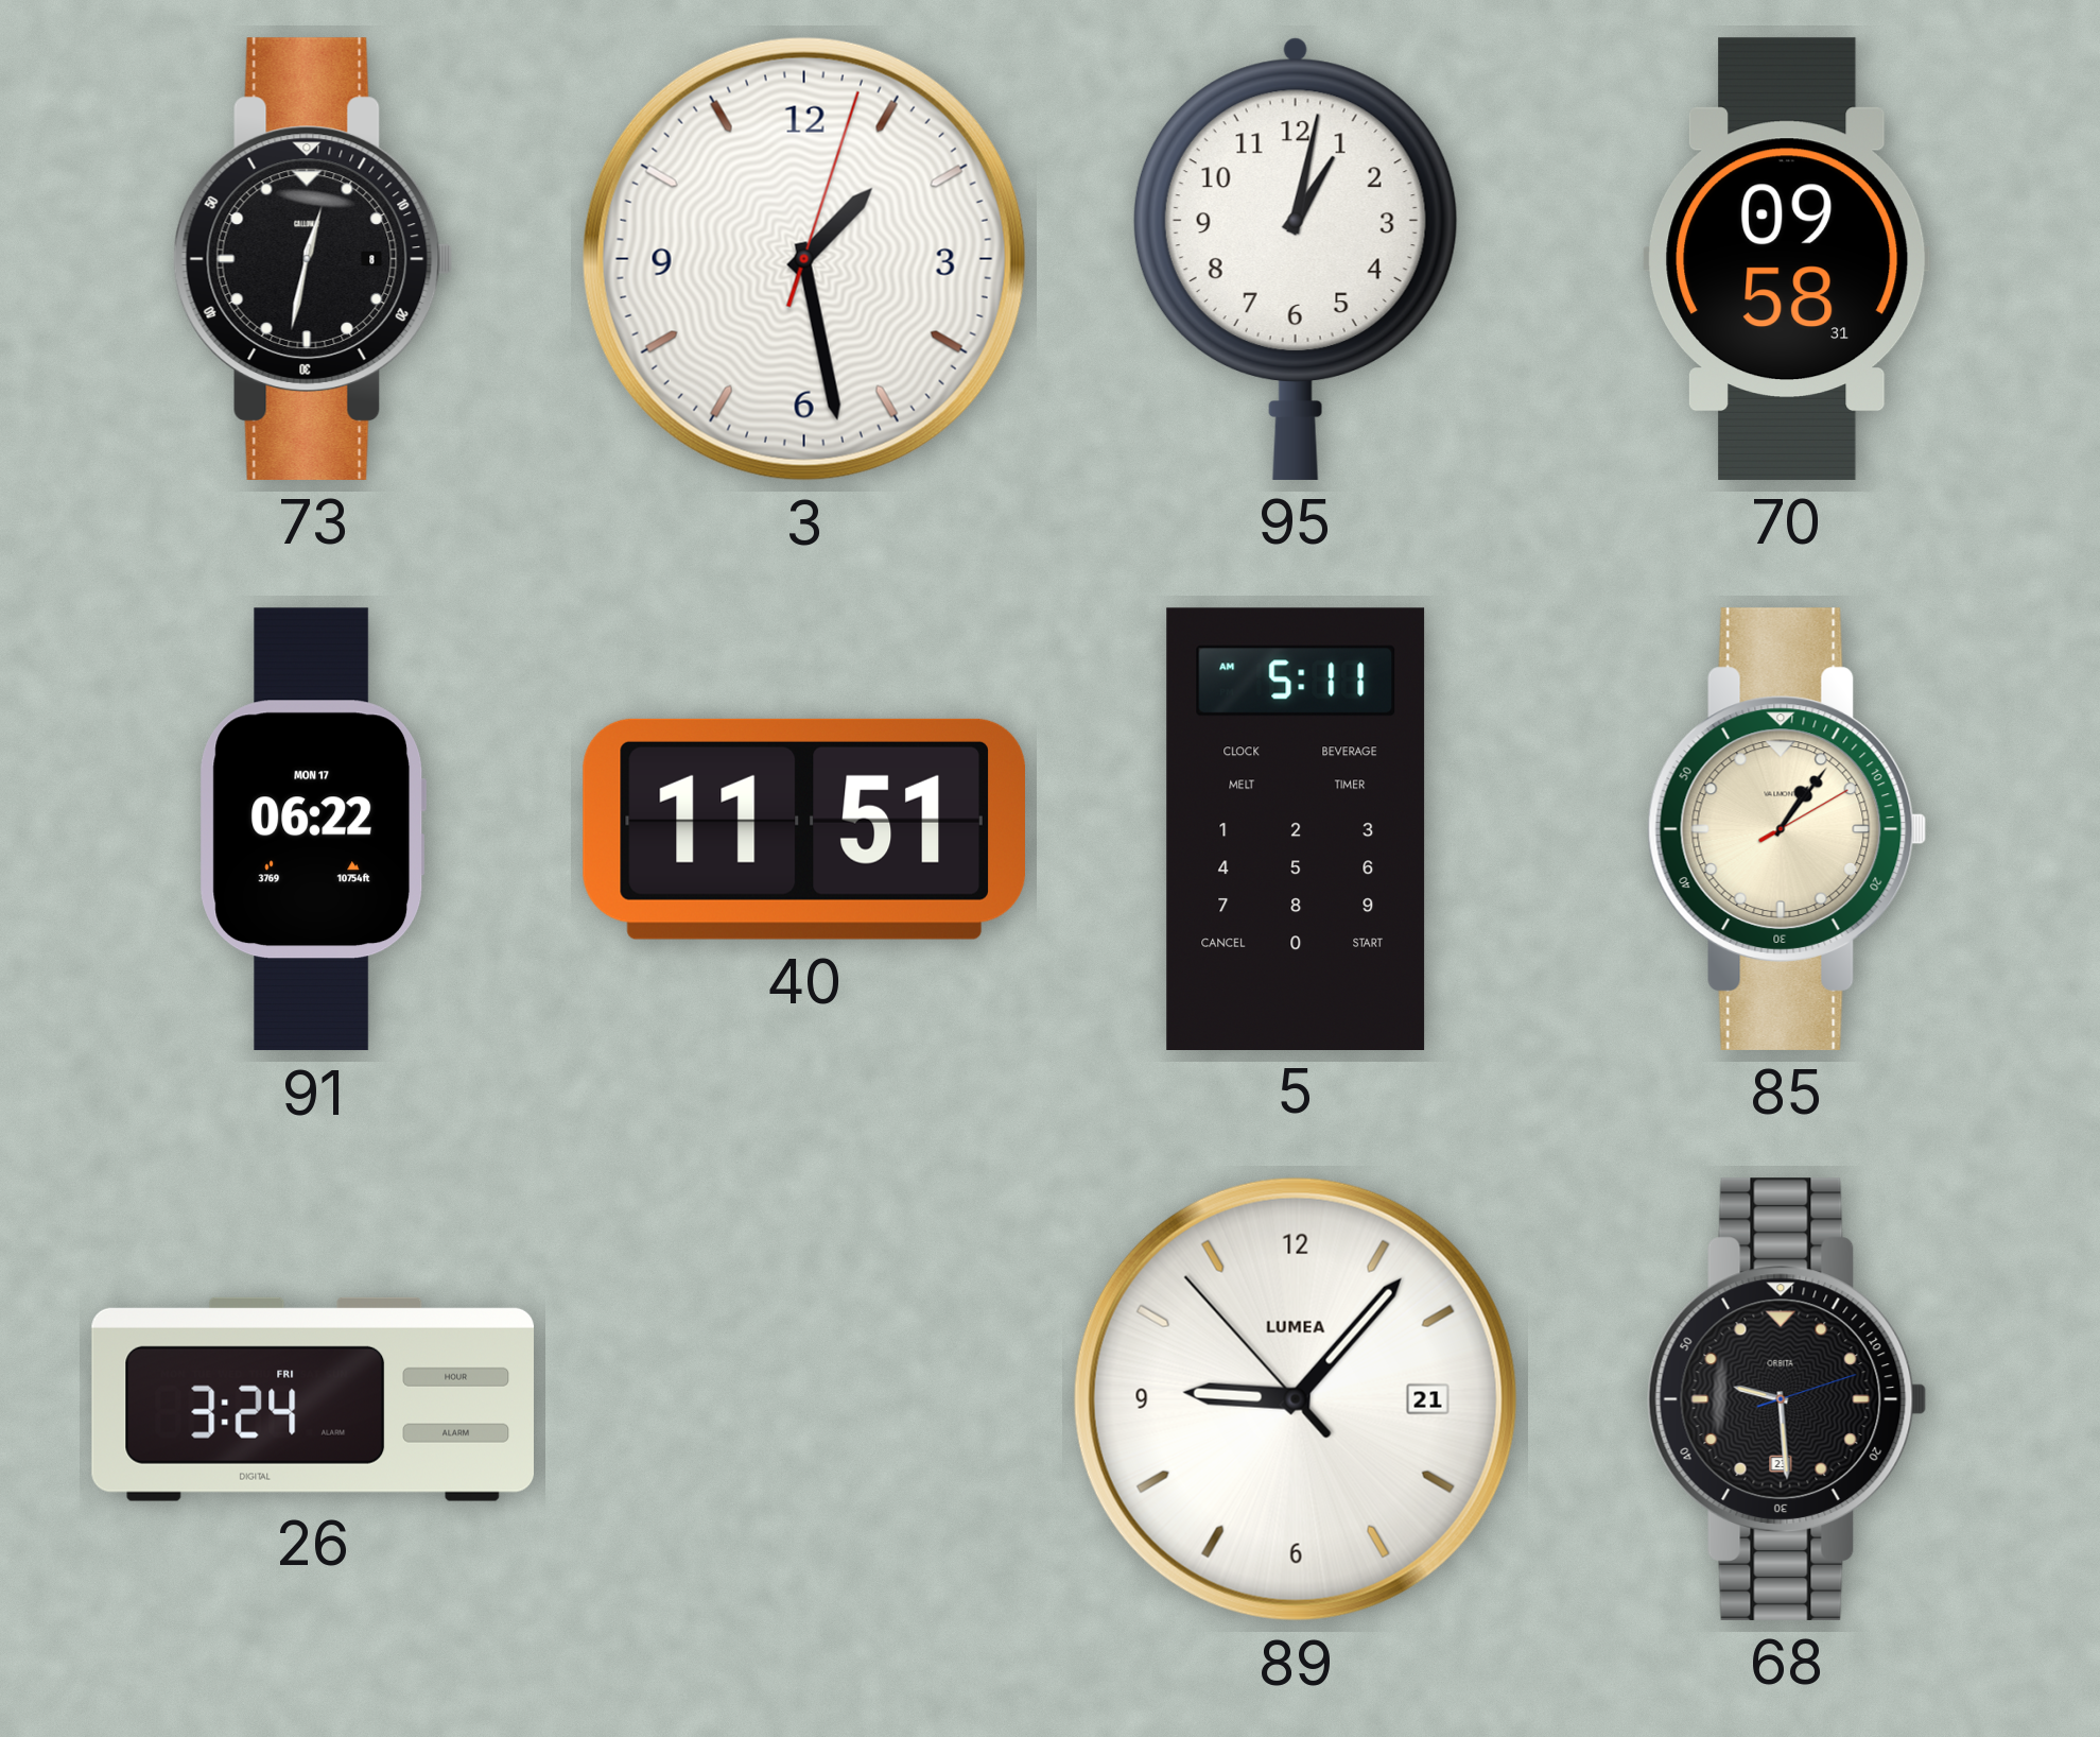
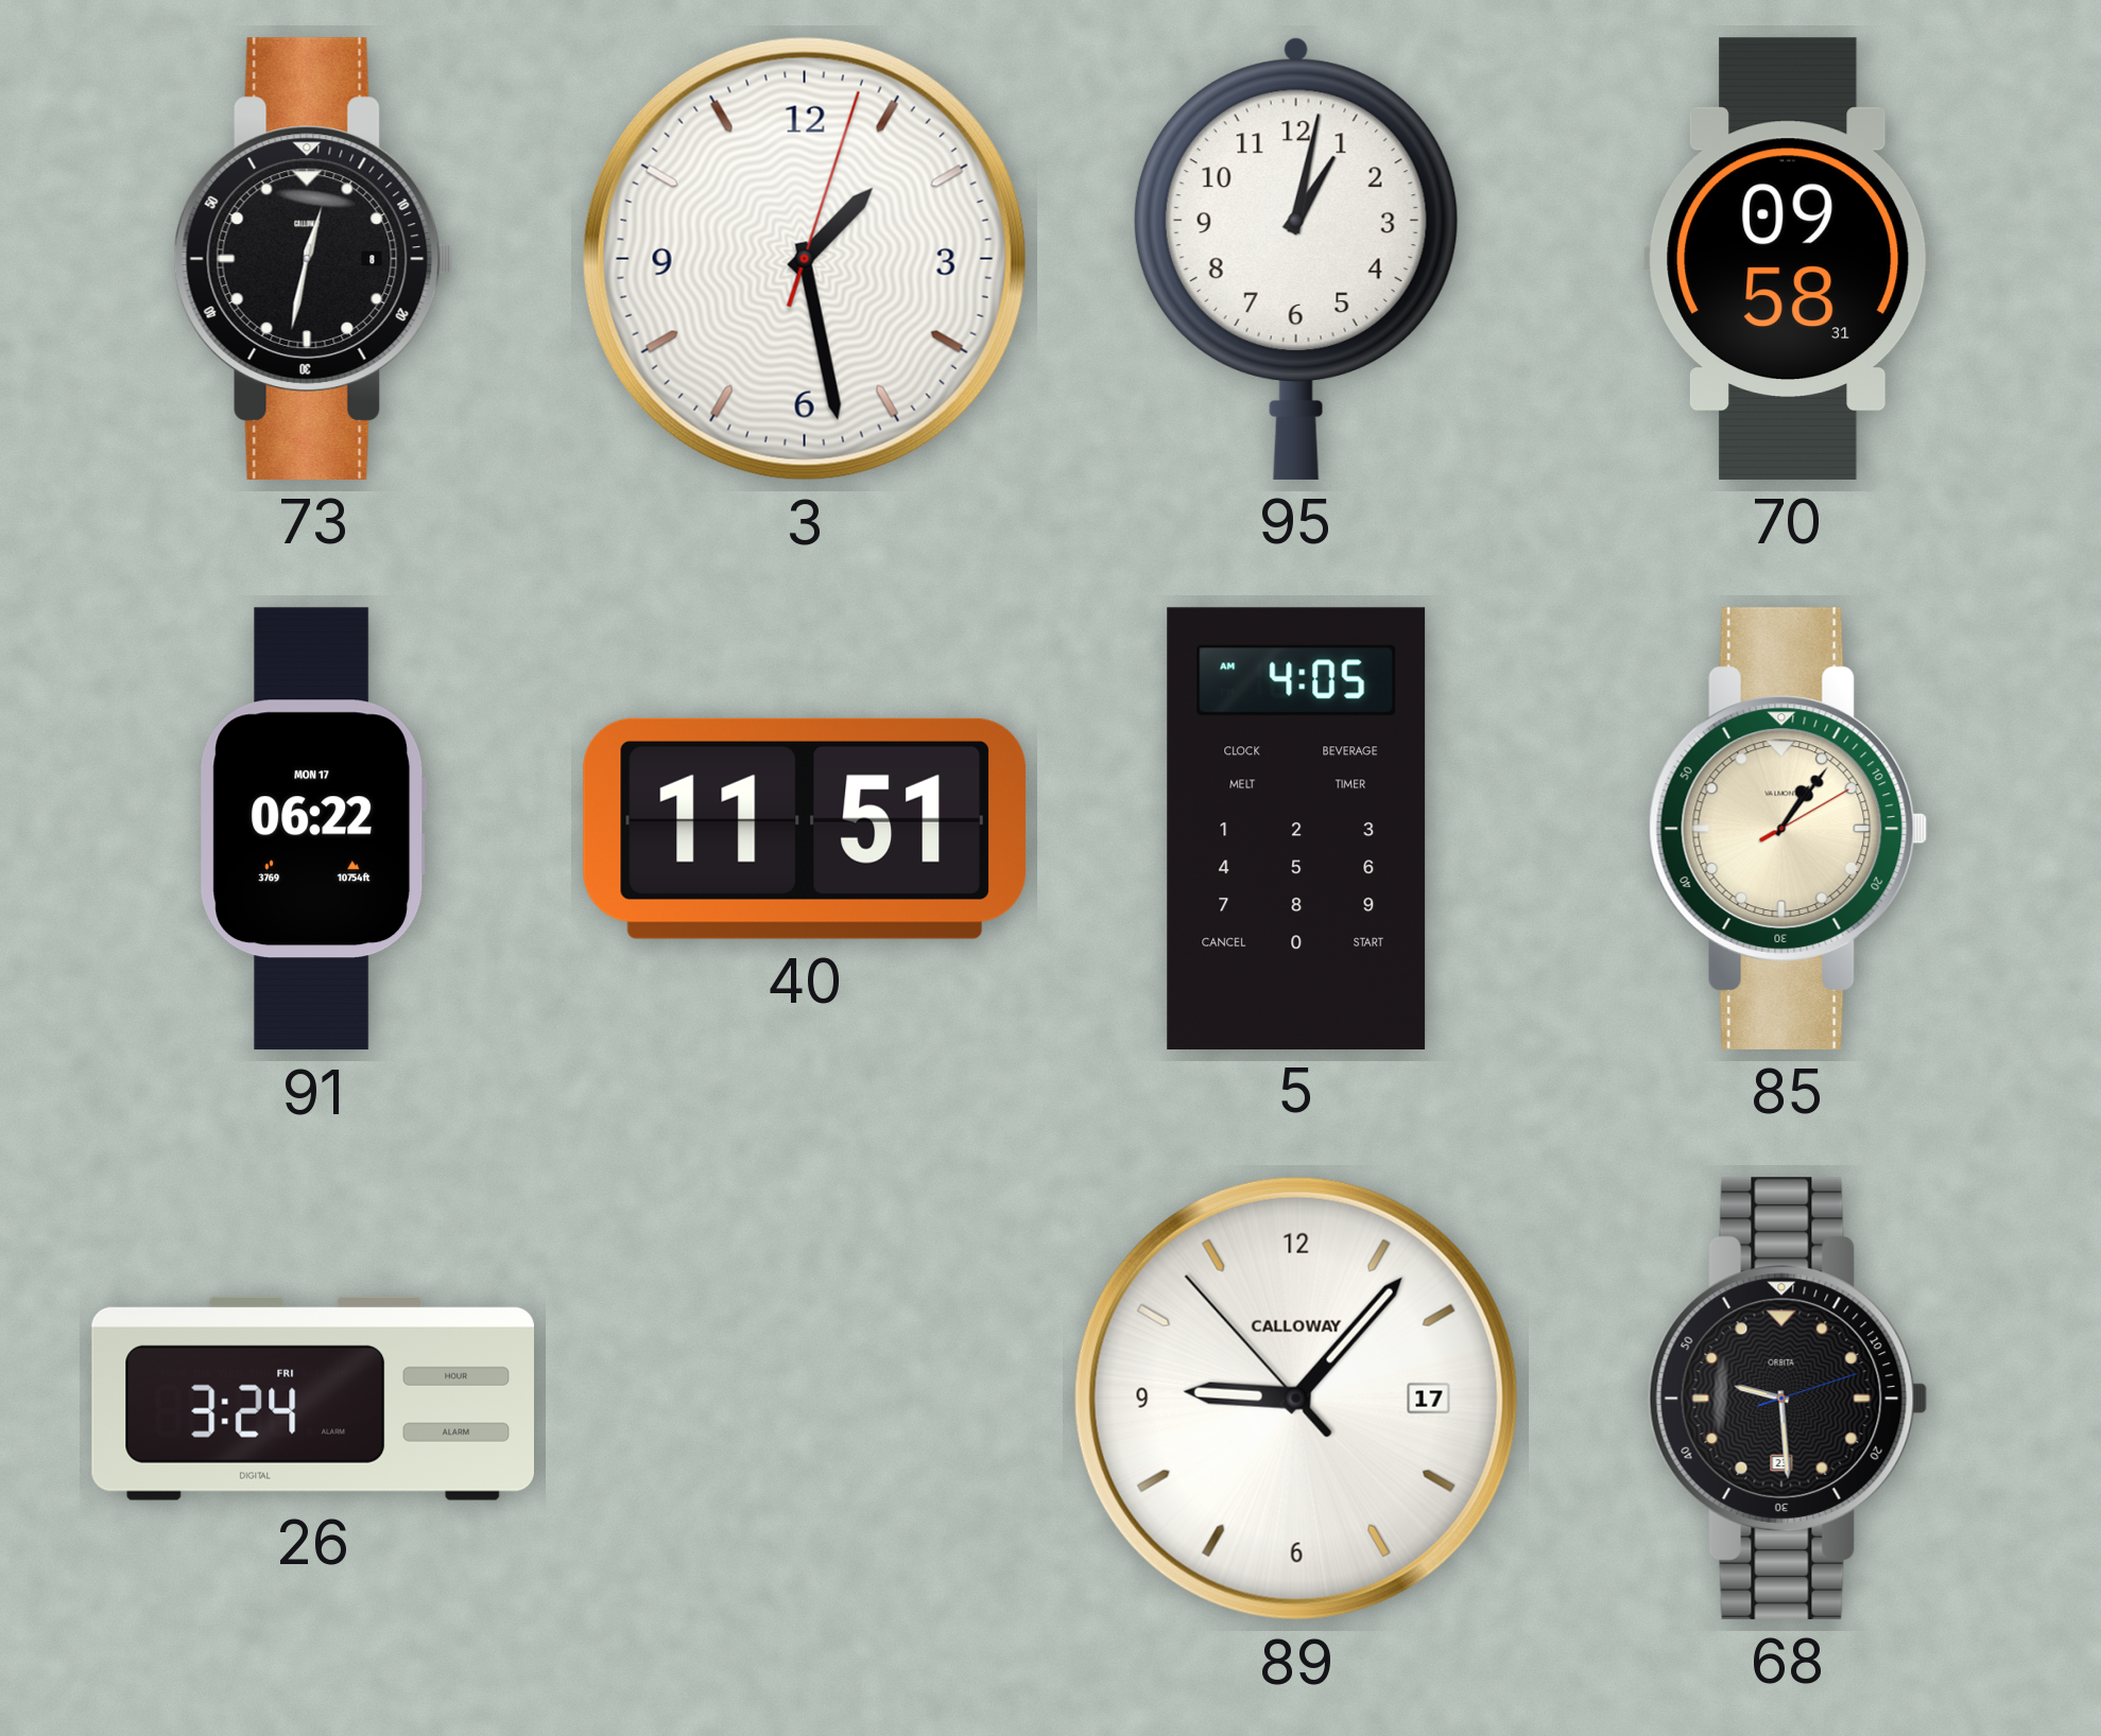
5: 5:11 -> 4:05
89 date: 21 -> 17
89 brand: LUMEA -> CALLOWAY
